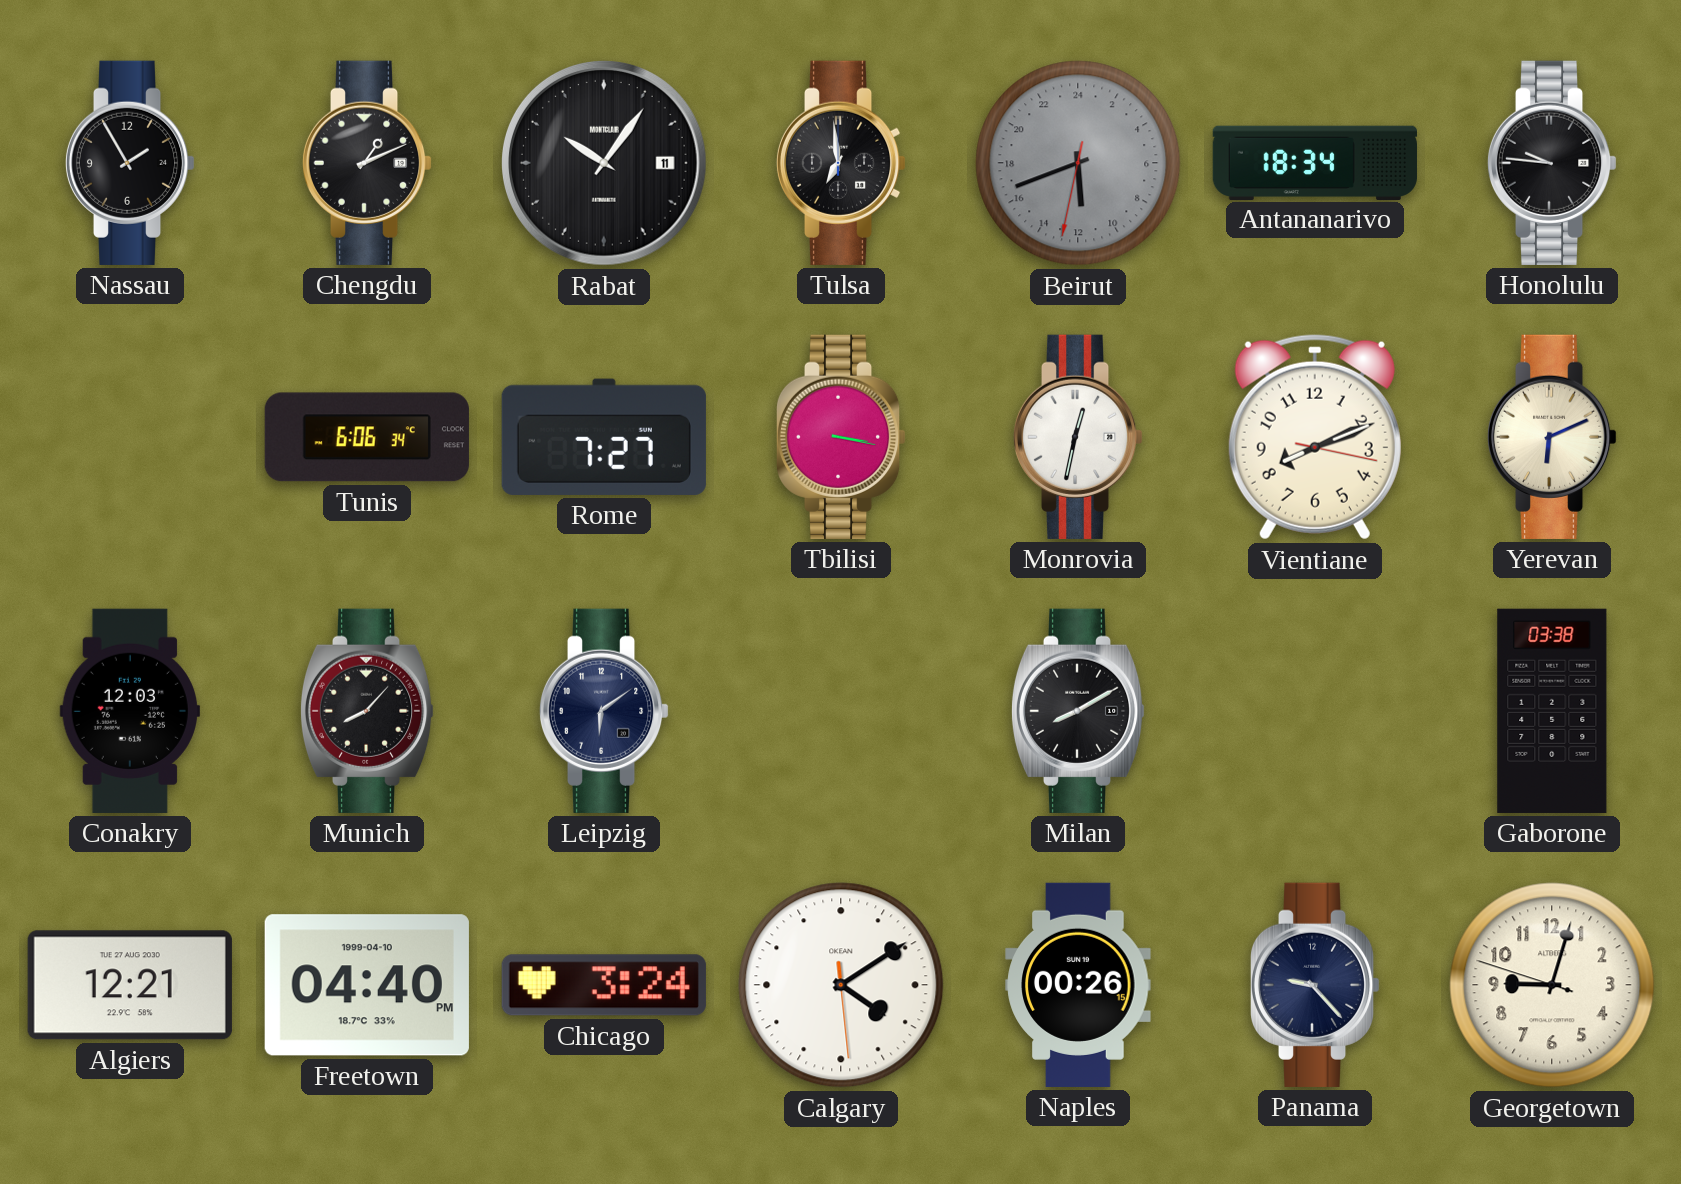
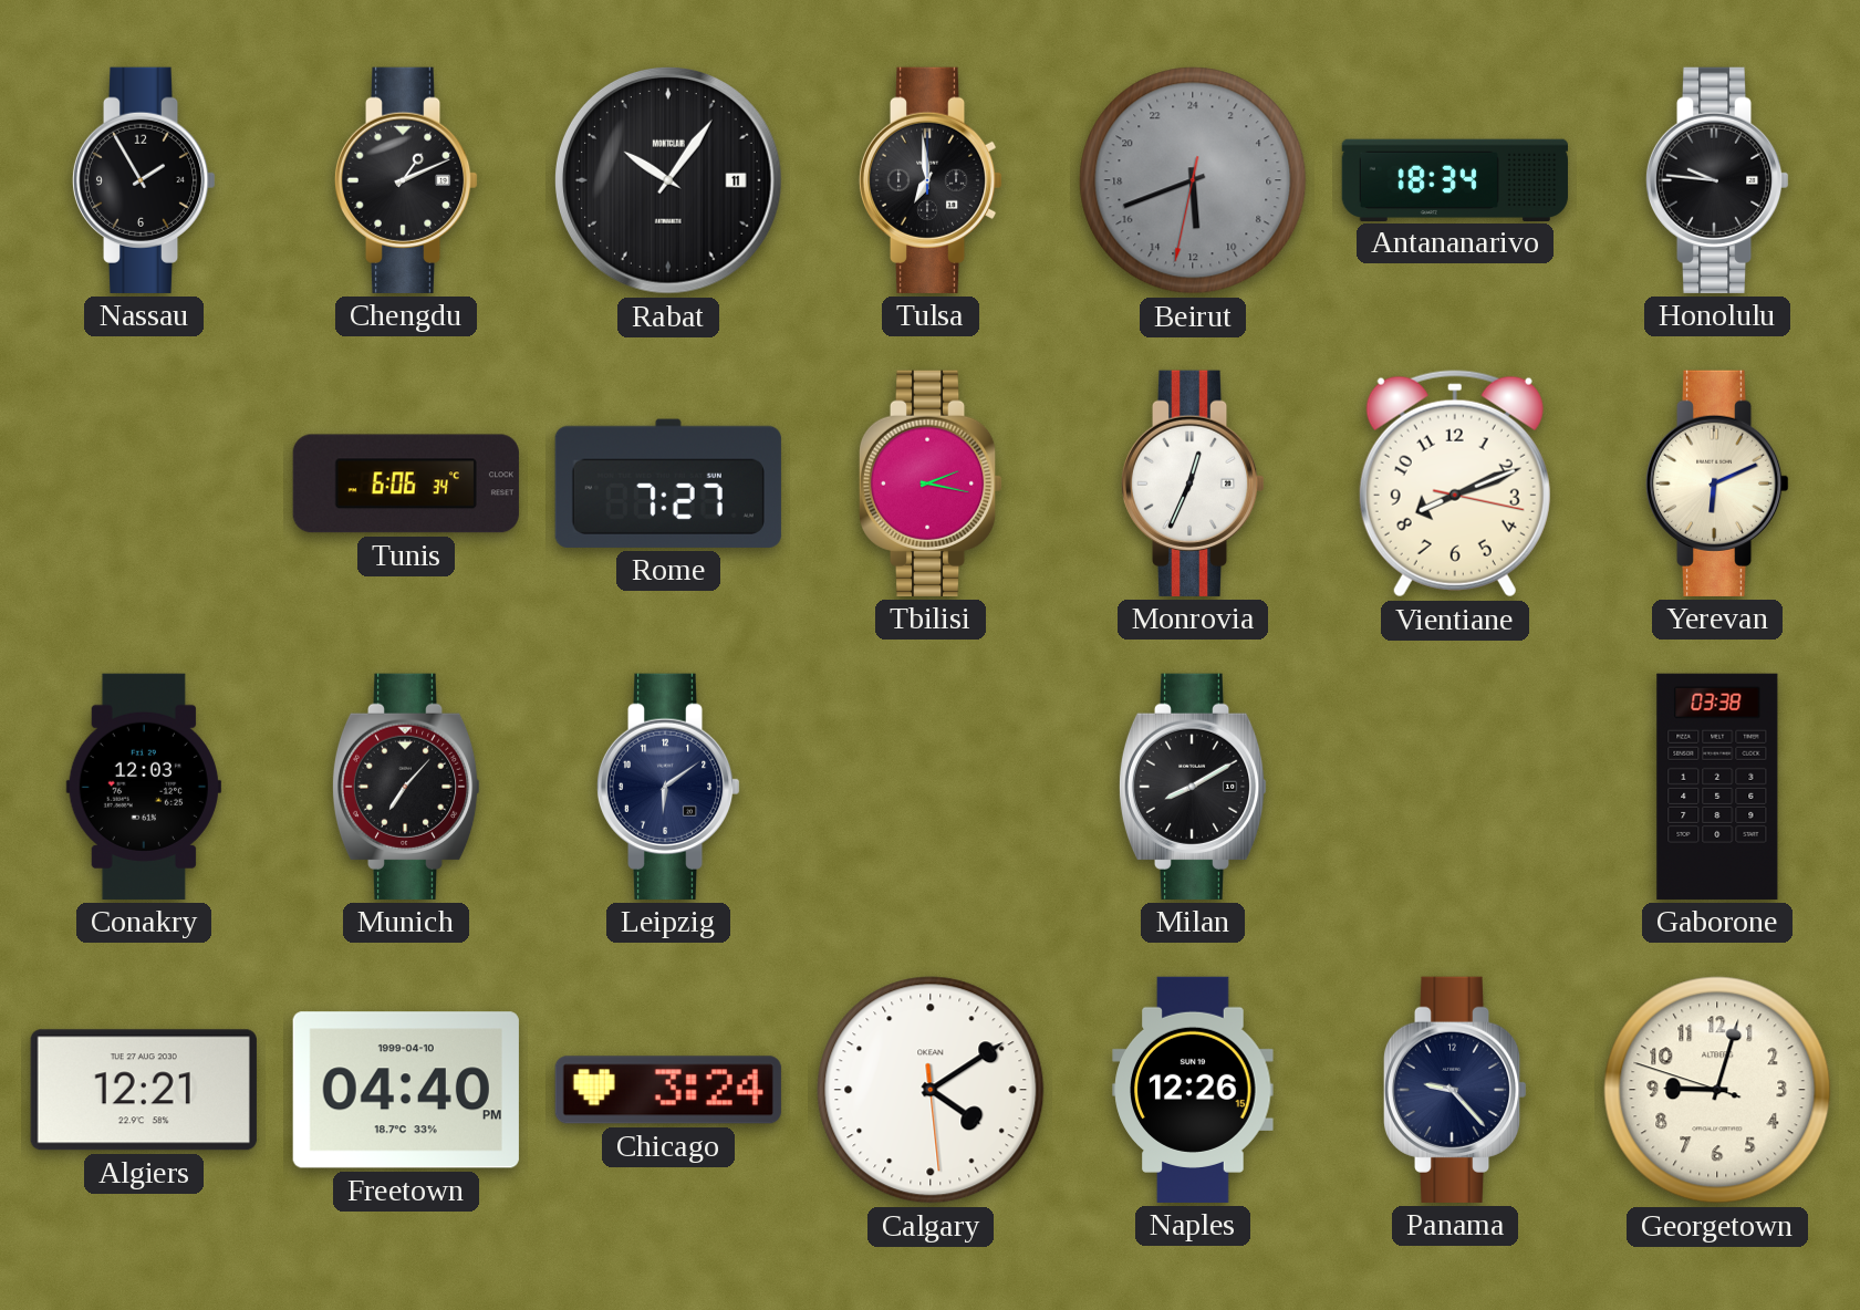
Tbilisi: 3:17 -> 2:17
Monrovia: 12:32 -> 12:34
Munich: 8:07 -> 7:07
Naples: 00:26 -> 12:26
